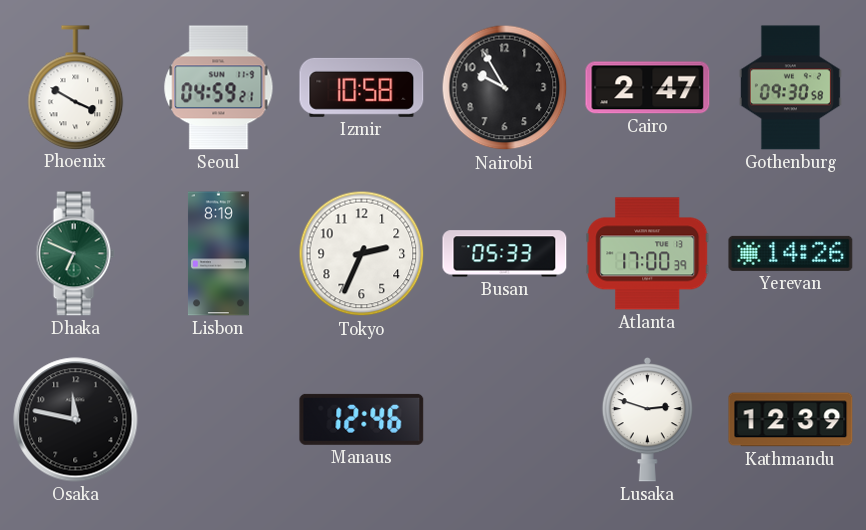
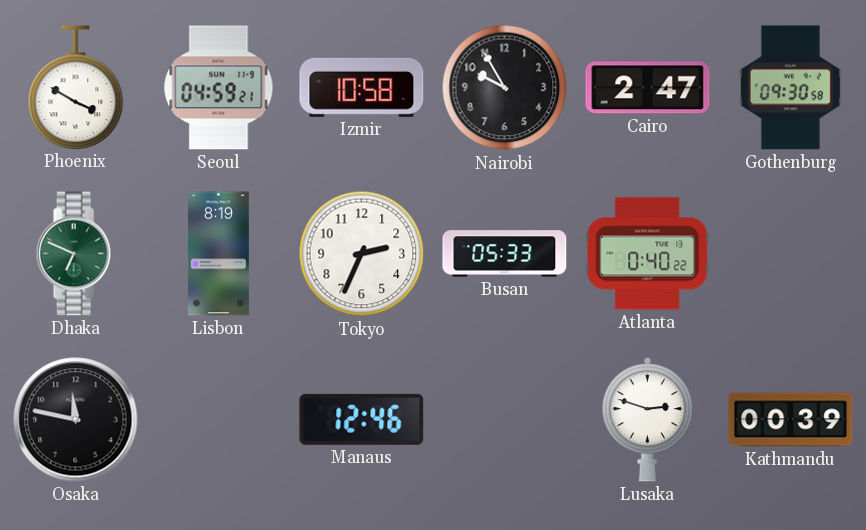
Atlanta: 17:00 -> 0:40
Yerevan: 14:26 -> none
Kathmandu: 12:39 -> 00:39
